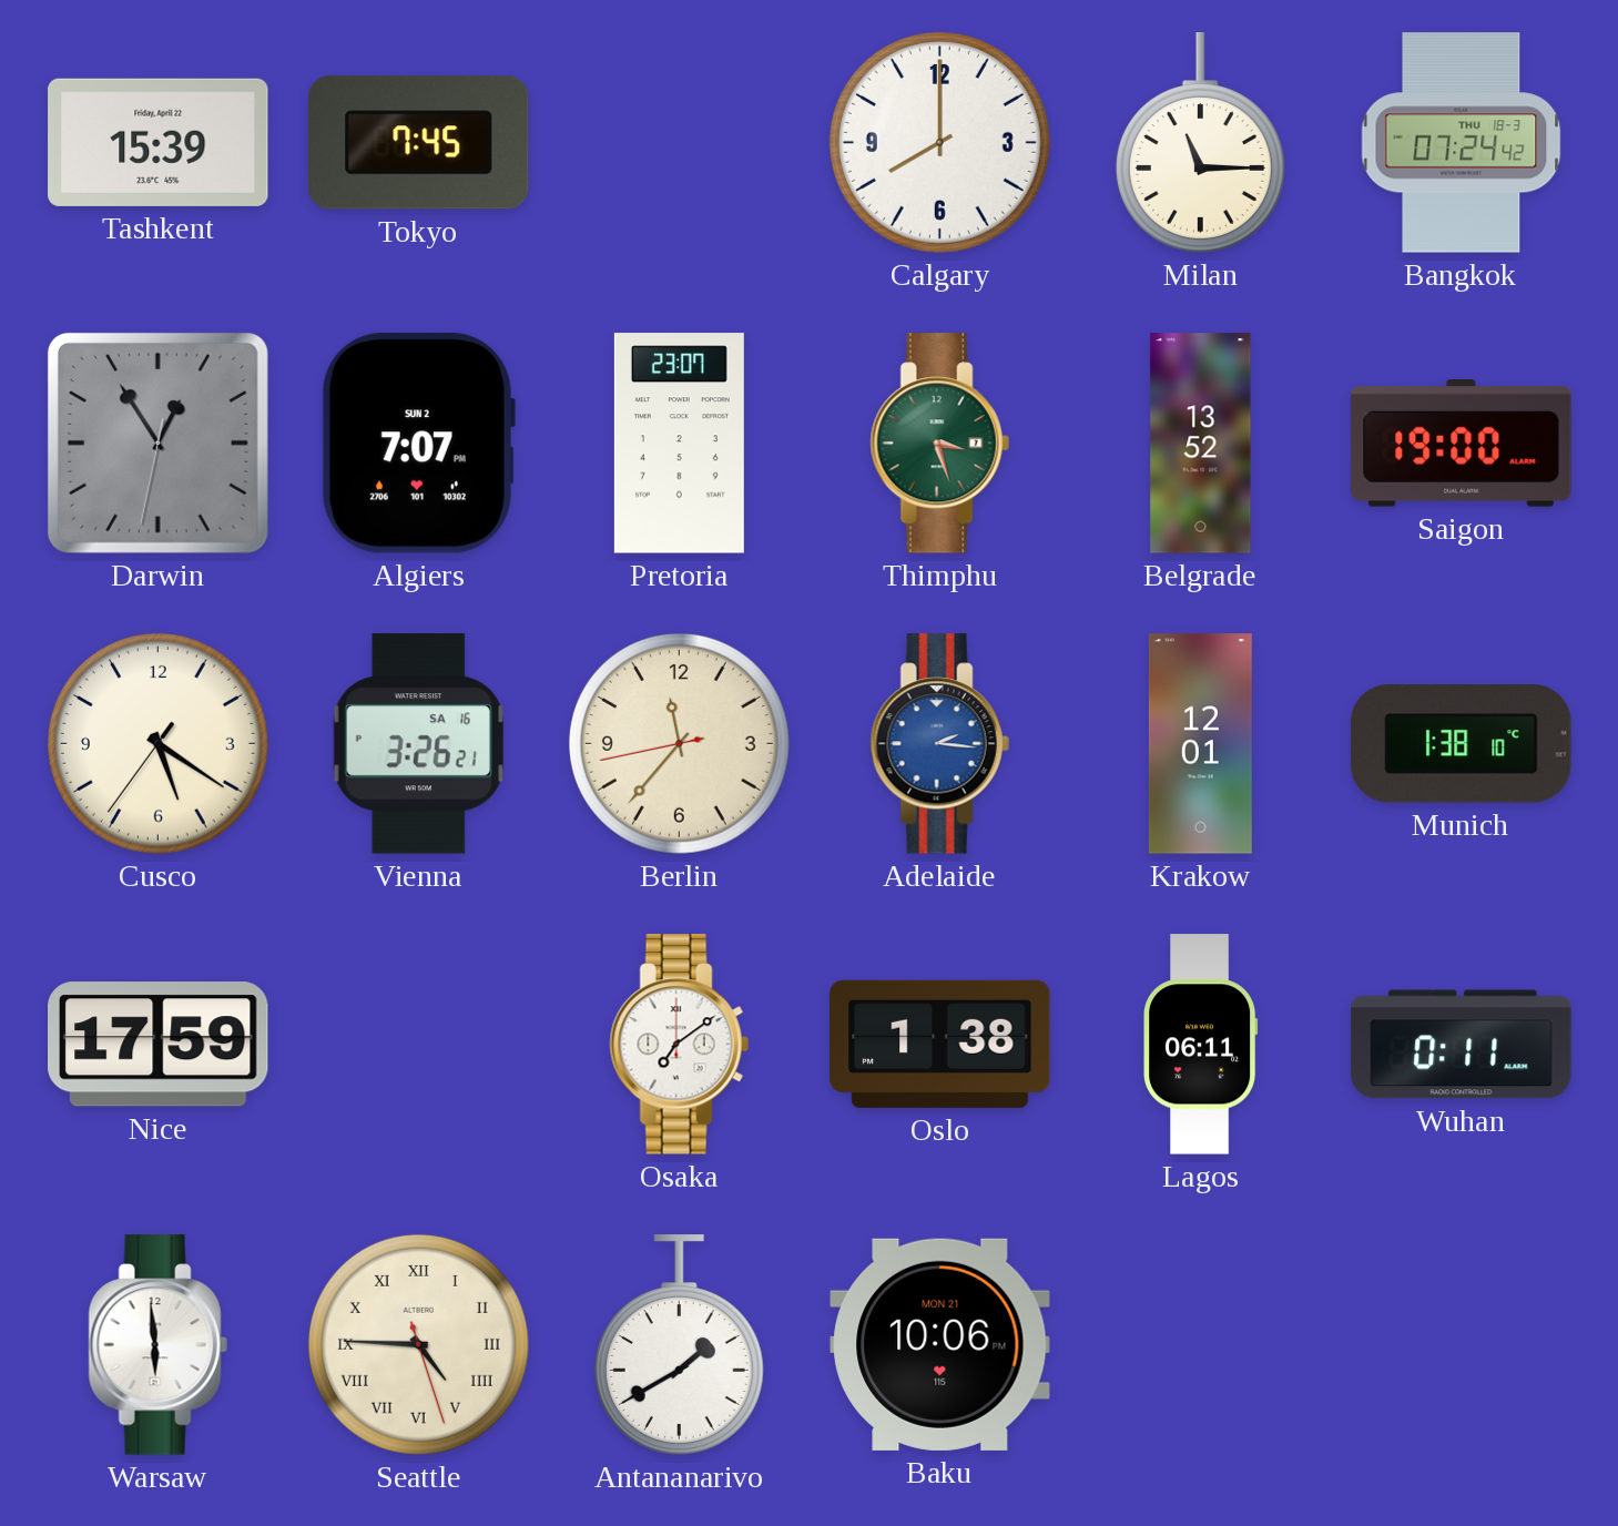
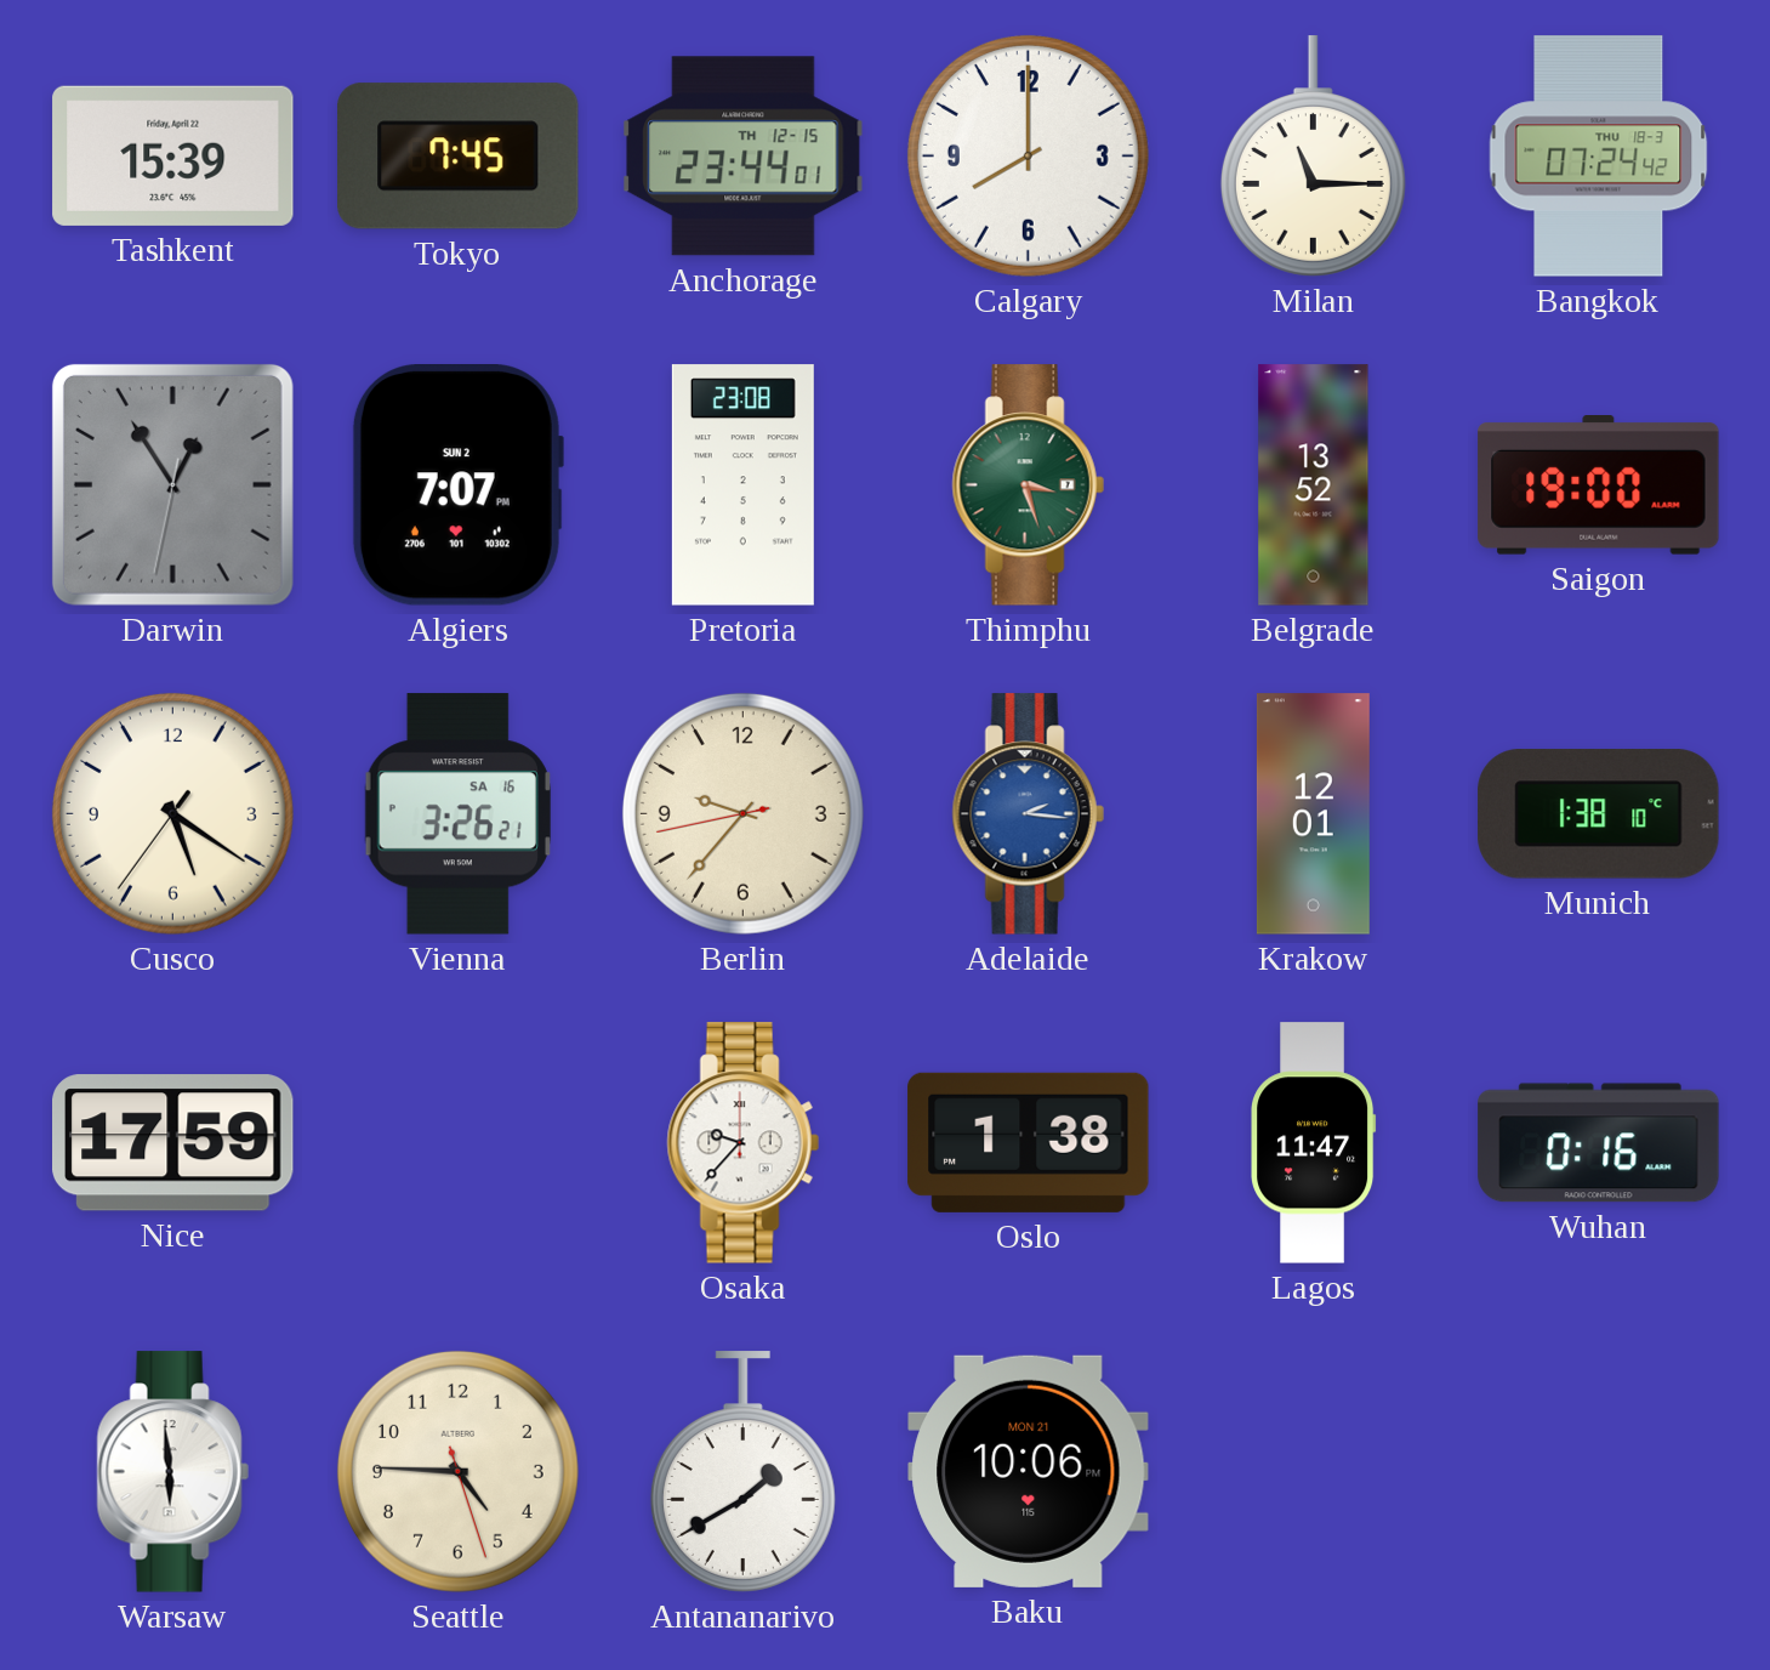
Anchorage: none -> 23:44
Pretoria: 23:07 -> 23:08
Berlin: 11:36 -> 9:36
Osaka: 7:09 -> 9:37
Lagos: 06:11 -> 11:47
Wuhan: 0:11 -> 0:16
Seattle numerals: Roman -> Arabic
